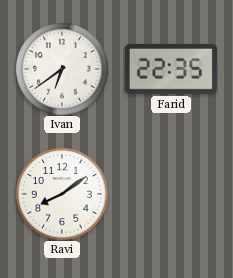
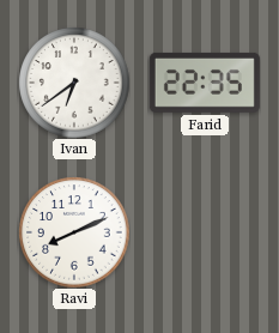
Ravi: 8:09 -> 8:11
